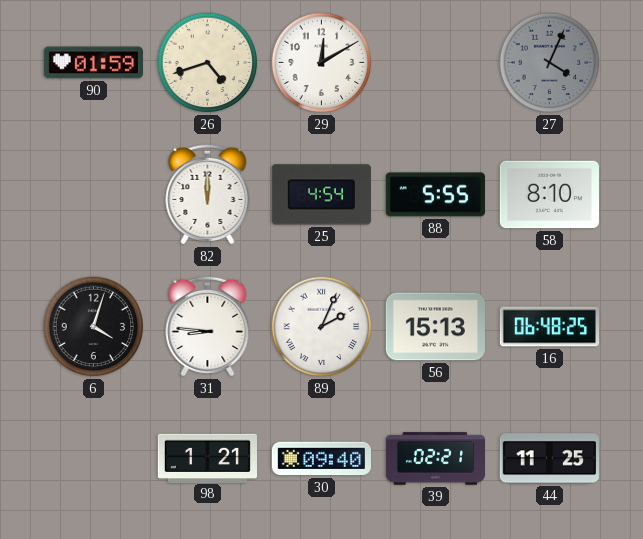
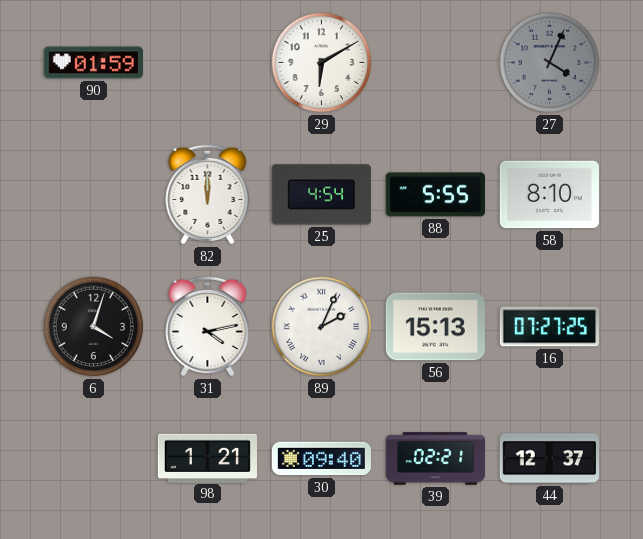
26: 4:42 -> none
29: 12:10 -> 6:10
31: 8:46 -> 4:13
16: 06:48 -> 07:27
44: 11:25 -> 12:37
